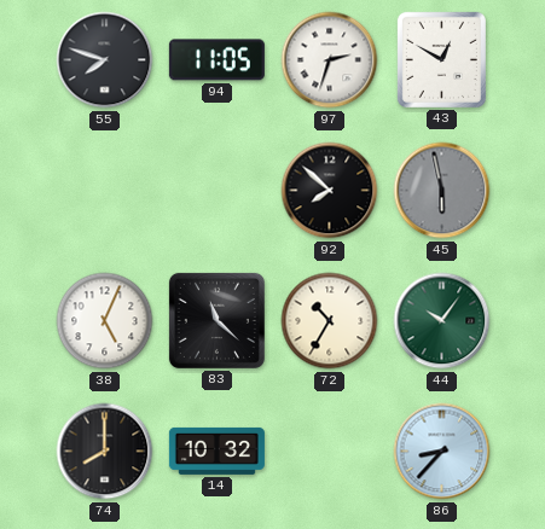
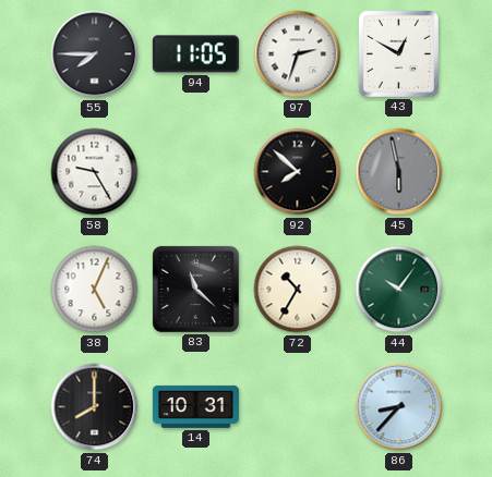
55: 7:48 -> 7:45
58: none -> 9:25
14: 10:32 -> 10:31
